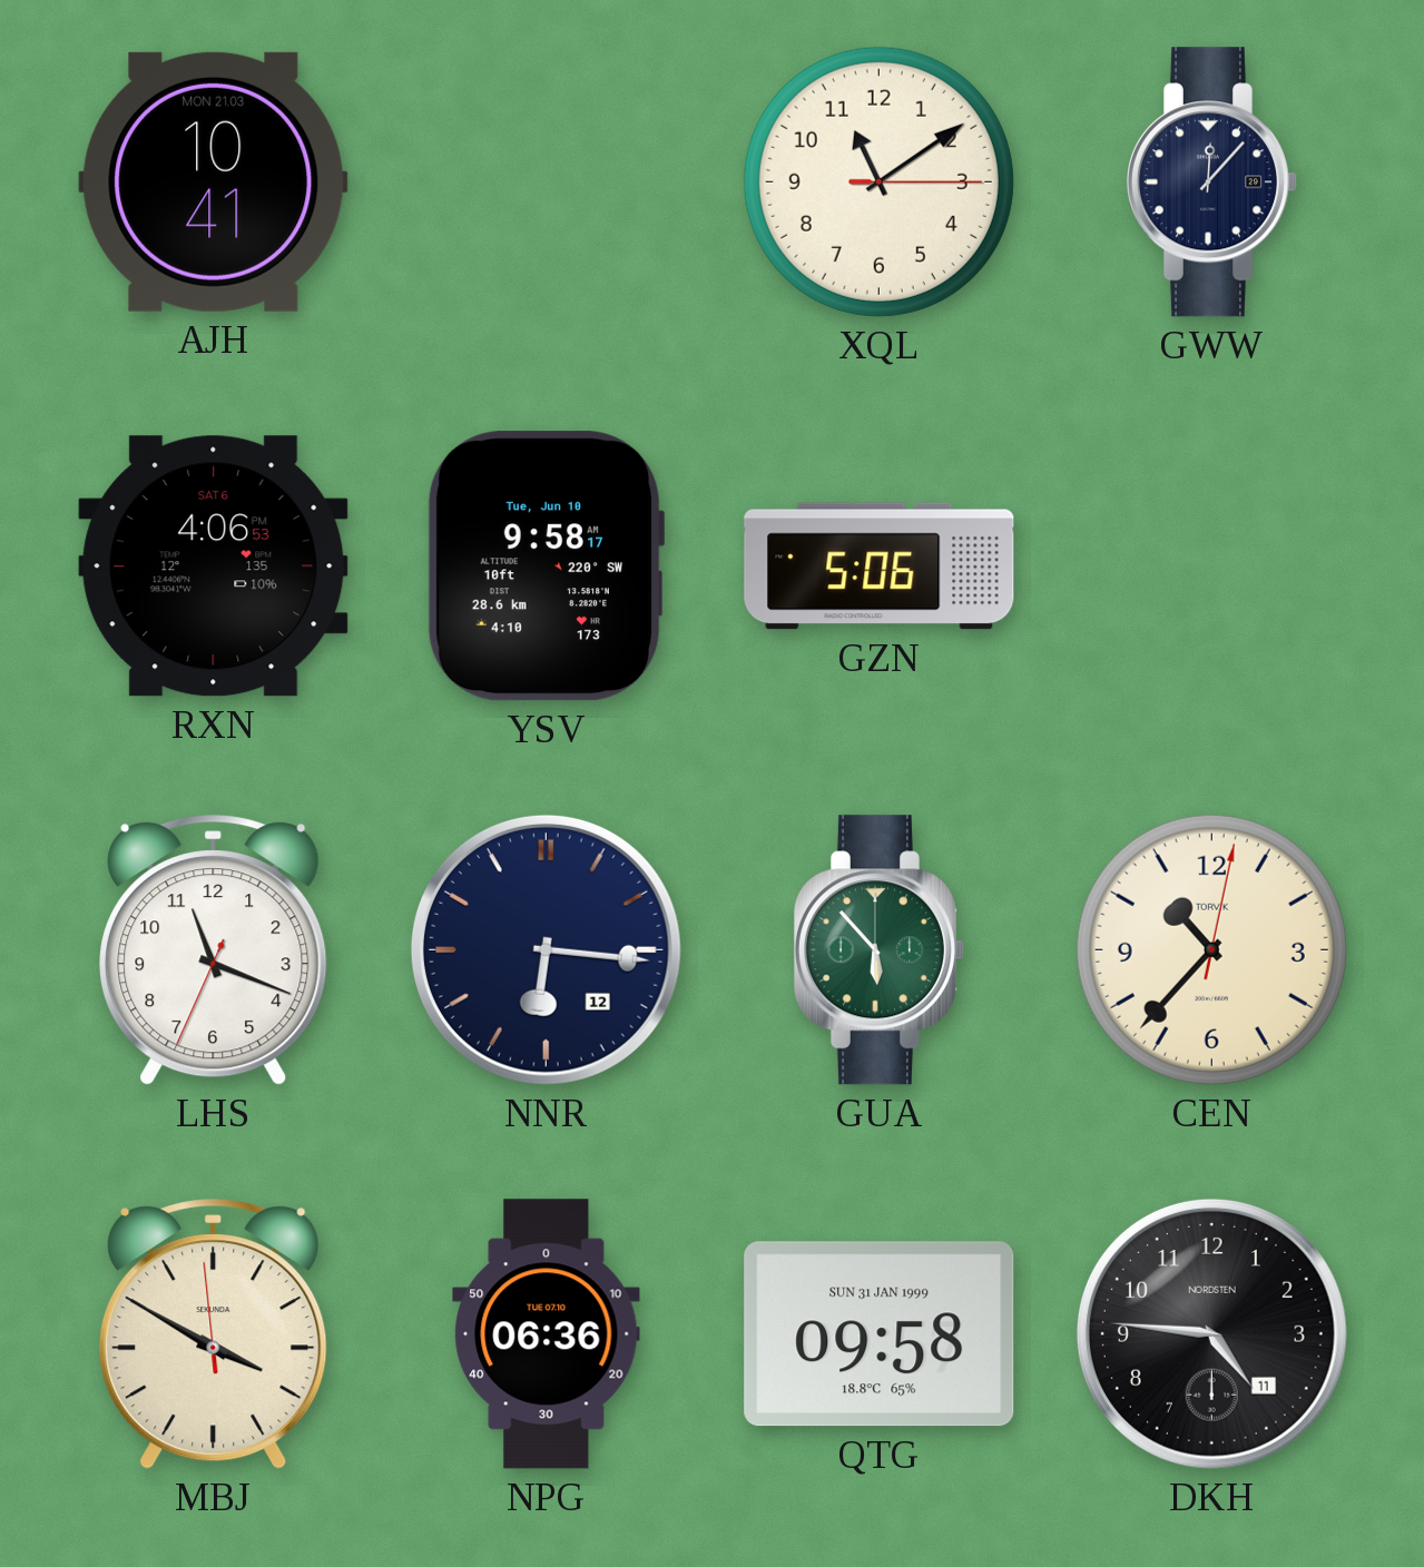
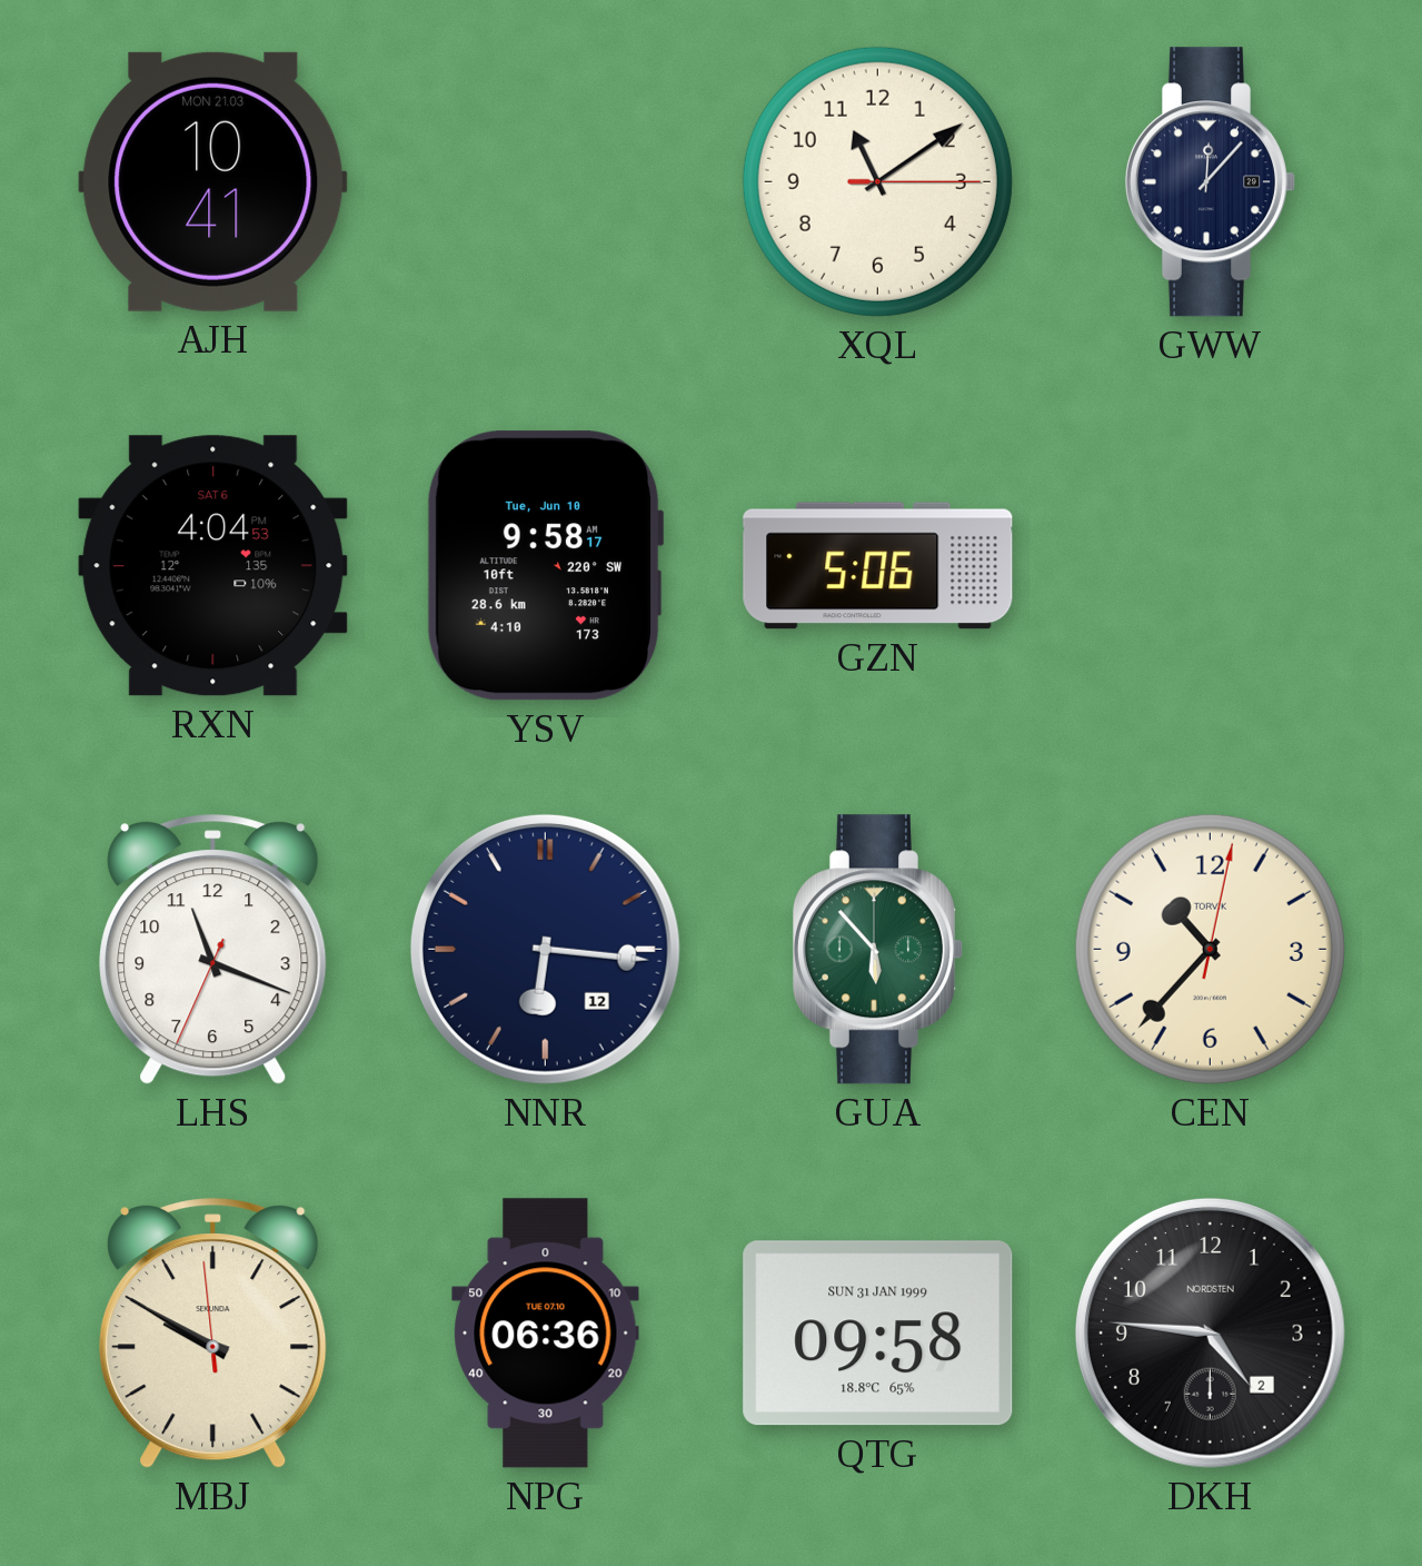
RXN: 4:06 -> 4:04
MBJ: 3:49 -> 9:49
DKH date: 11 -> 2
